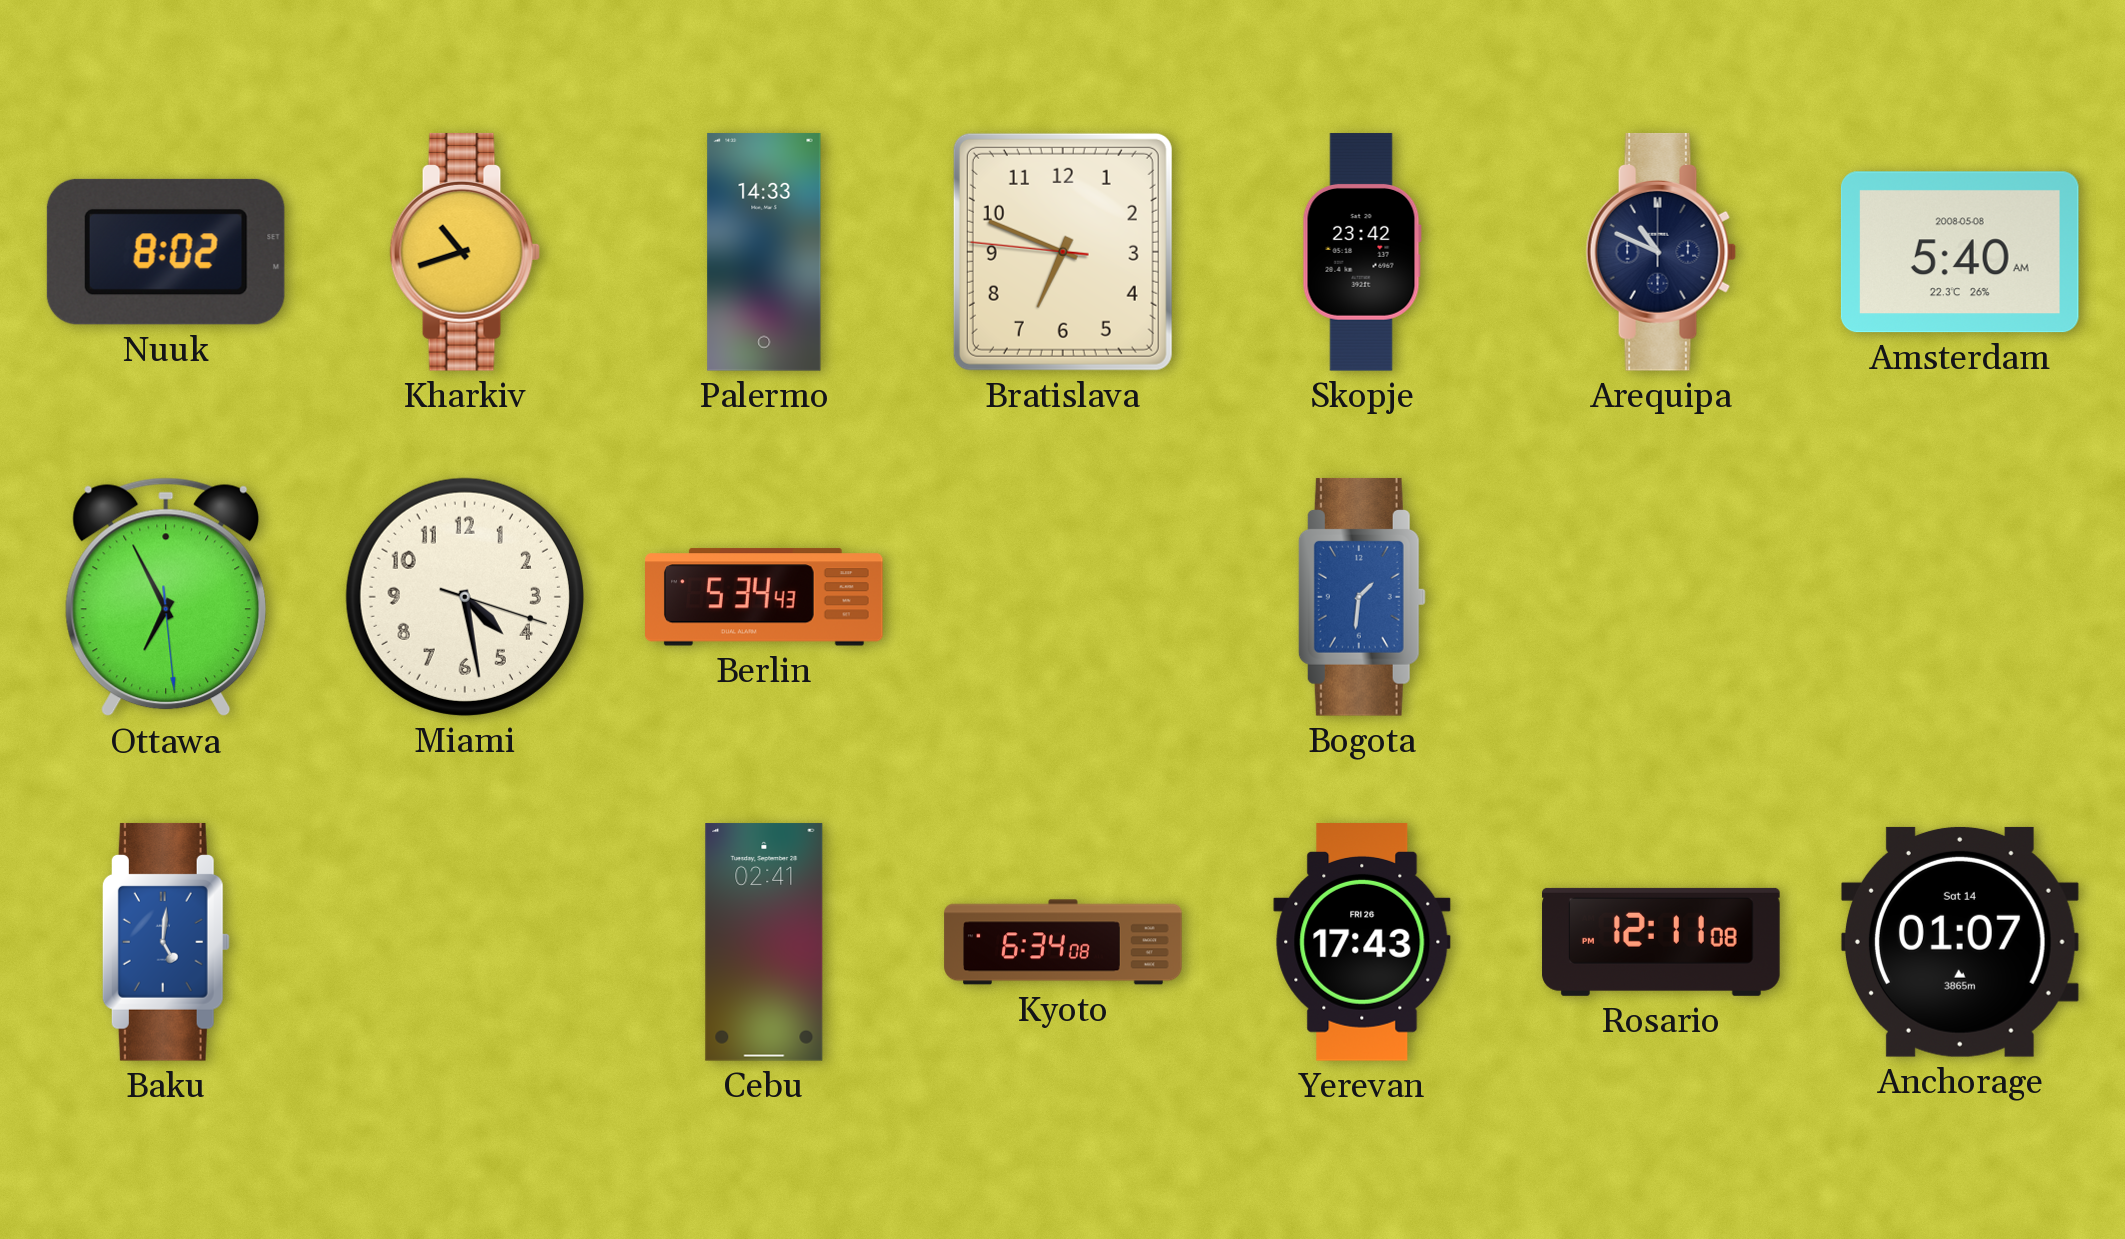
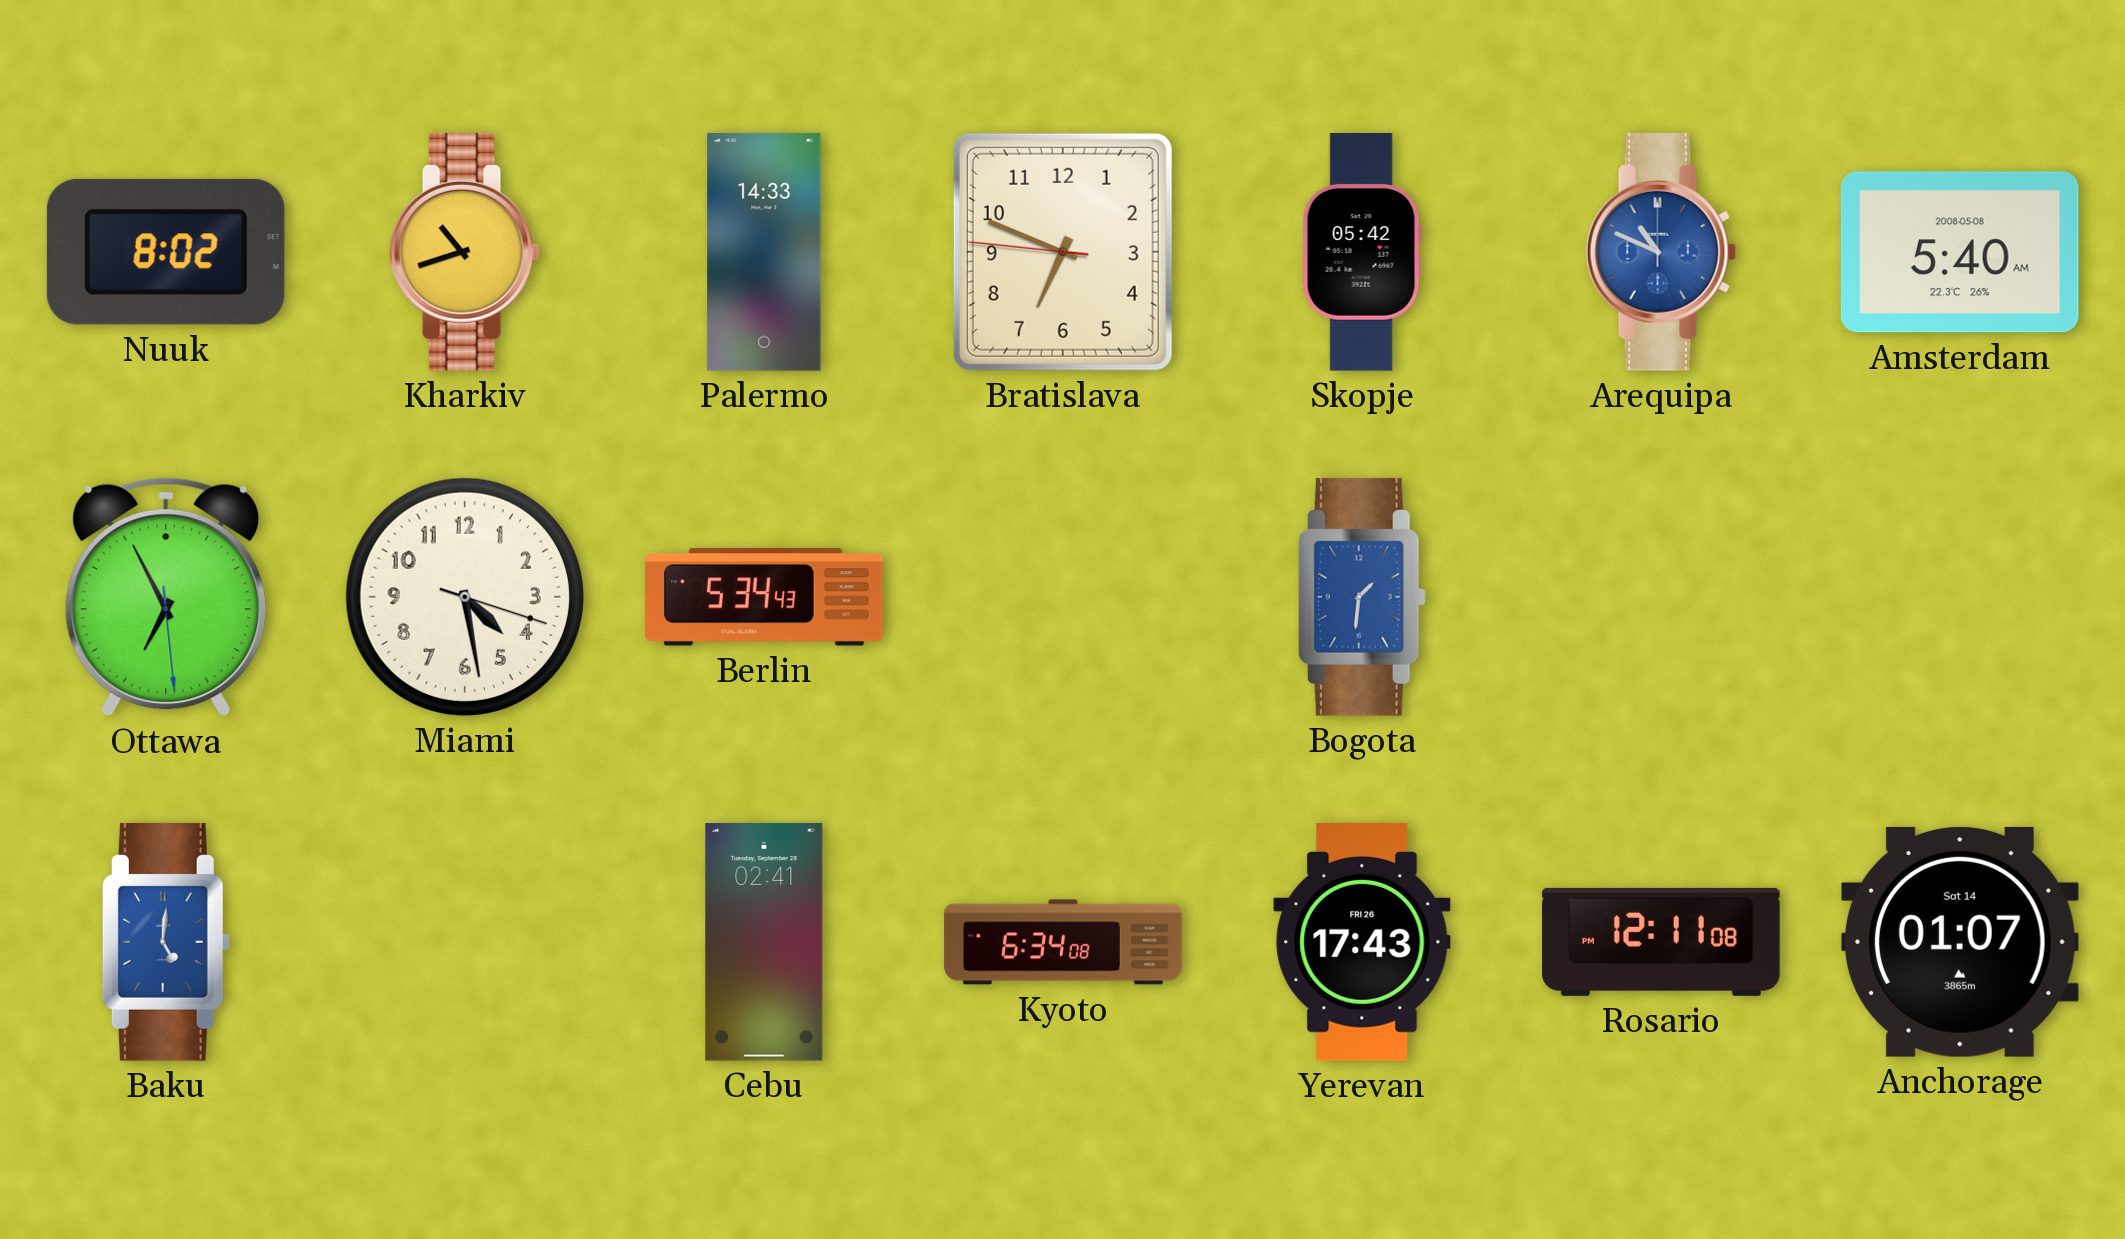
Skopje: 23:42 -> 05:42
Arequipa dial: navy -> blue
